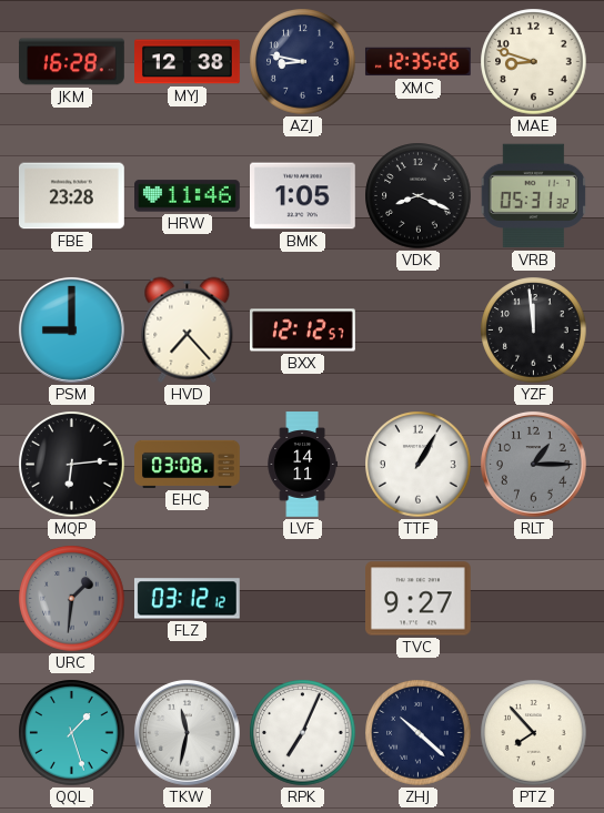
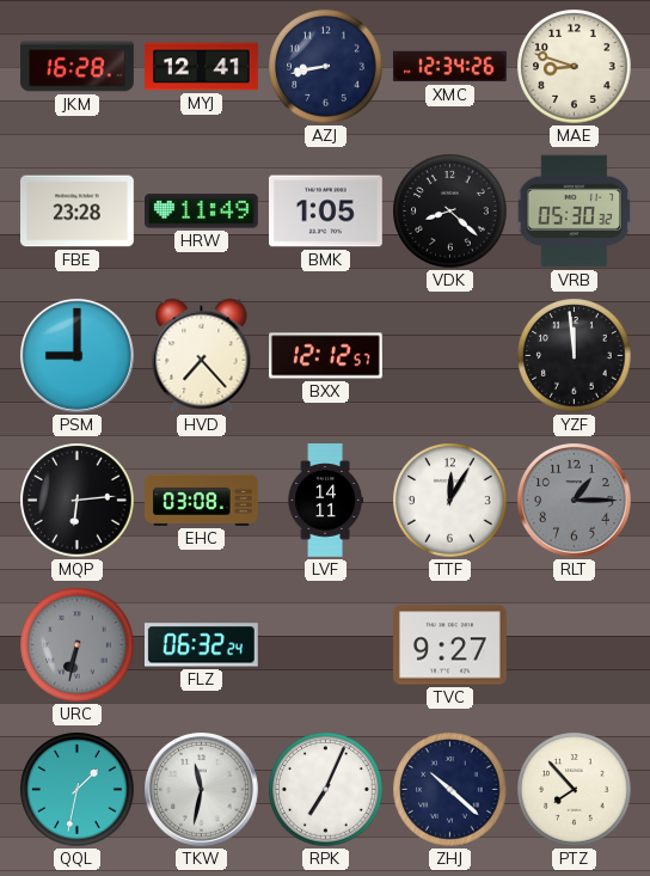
MYJ: 12:38 -> 12:41
AZJ: 8:47 -> 8:43
XMC: 12:35 -> 12:34
HRW: 11:46 -> 11:49
VDK: 8:19 -> 8:22
VRB: 05:31 -> 05:30
TTF: 1:05 -> 12:05
URC: 1:31 -> 6:32
FLZ: 03:12 -> 06:32
QQL: 1:27 -> 1:32
